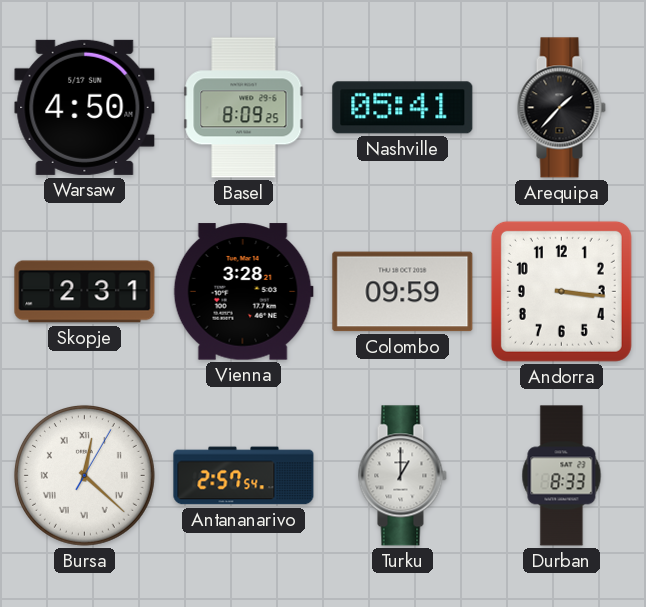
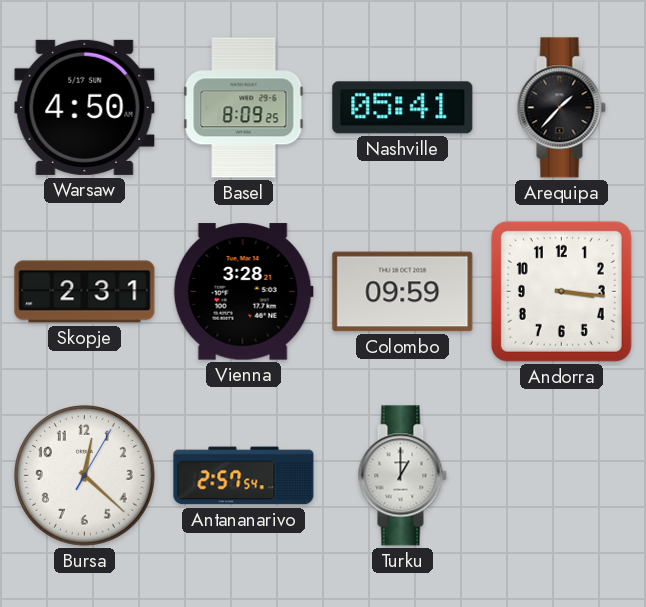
Bursa numerals: Roman -> Arabic
Durban: 8:33 -> none
